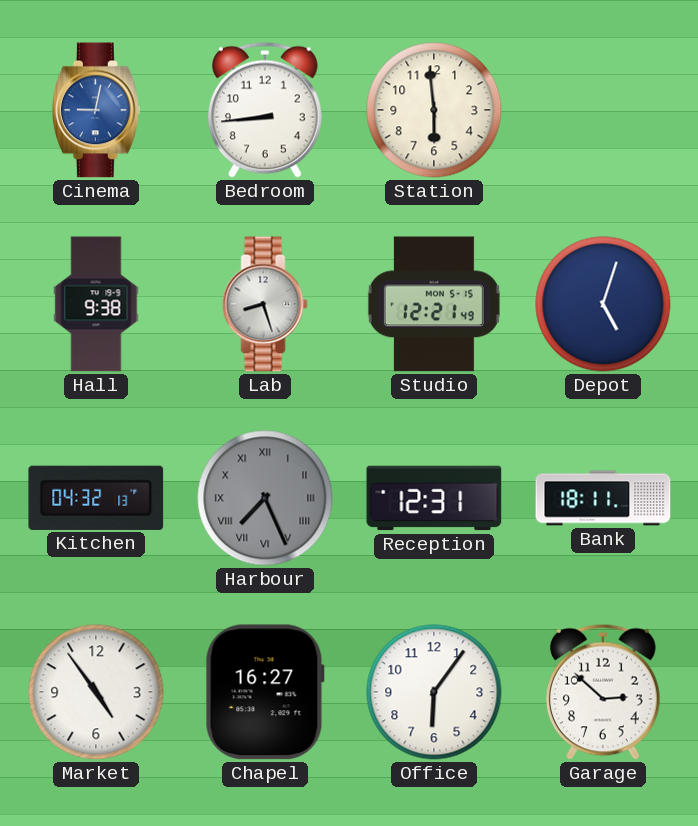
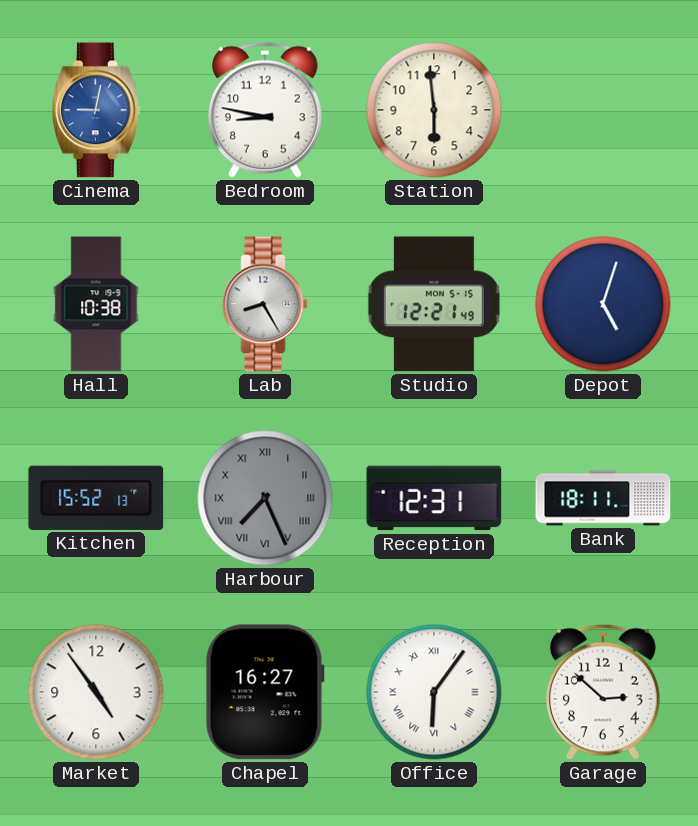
Bedroom: 8:44 -> 8:47
Hall: 9:38 -> 10:38
Lab: 8:27 -> 8:25
Kitchen: 04:32 -> 15:52
Office numerals: Arabic -> Roman
